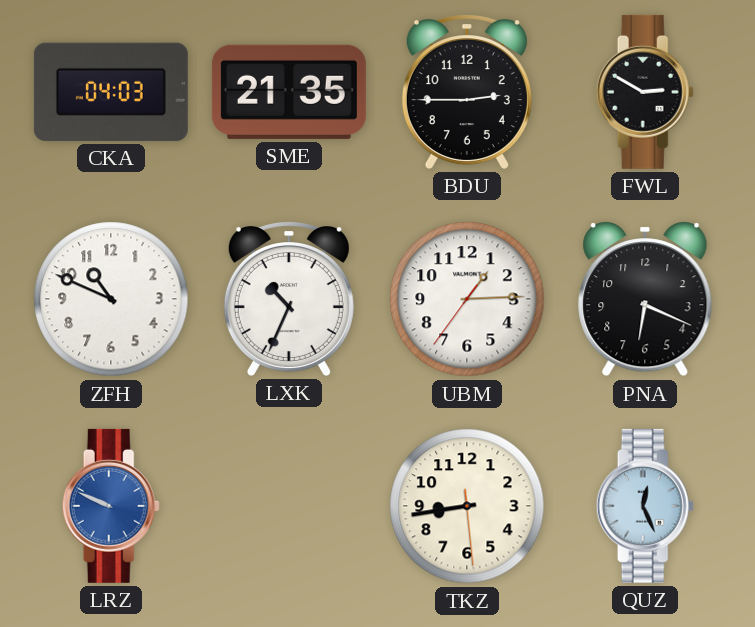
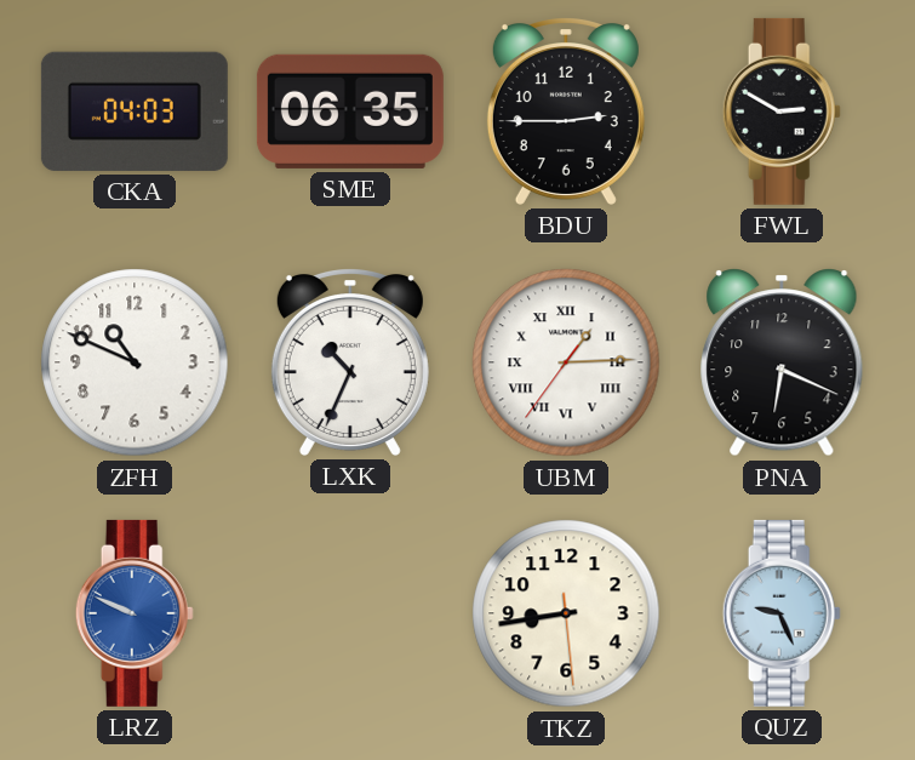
SME: 21:35 -> 06:35
UBM numerals: Arabic -> Roman
QUZ: 12:26 -> 9:26
